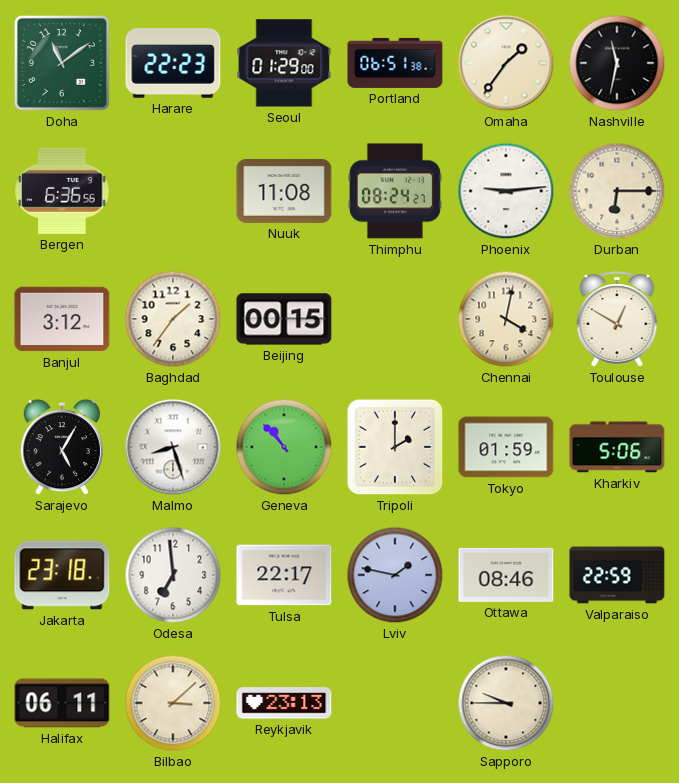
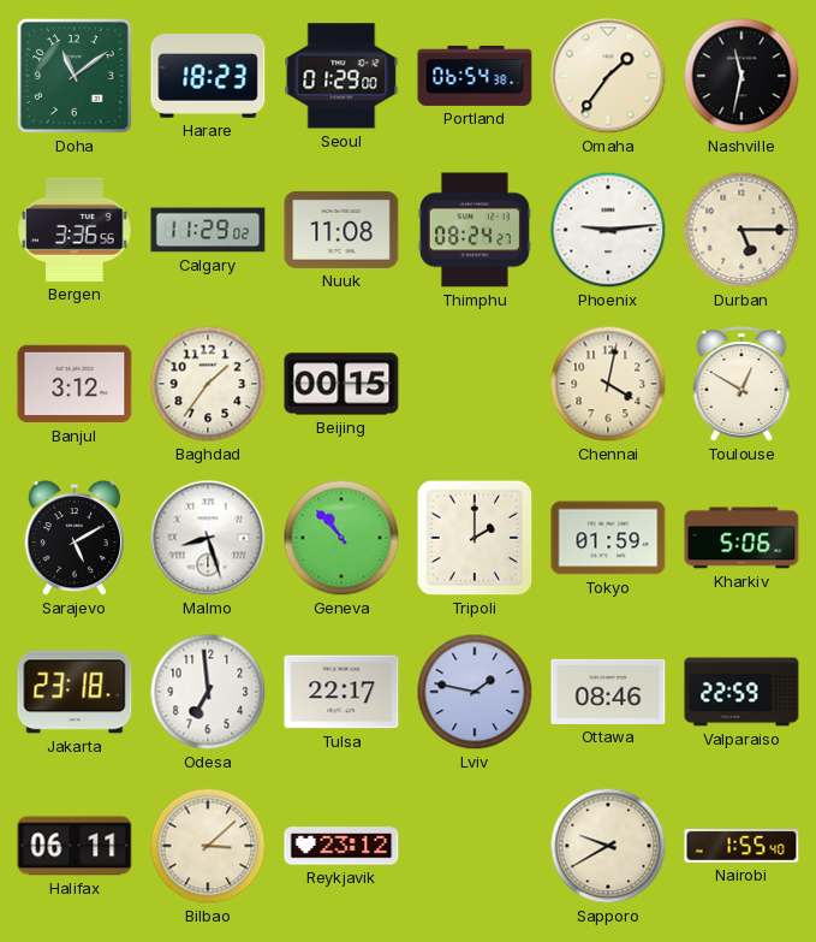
Harare: 22:23 -> 18:23
Portland: 06:51 -> 06:54
Bergen: 6:36 -> 3:36
Calgary: none -> 11:29
Durban: 6:15 -> 5:15
Sarajevo: 5:05 -> 5:10
Reykjavik: 23:13 -> 23:12
Sapporo: 9:45 -> 9:40
Nairobi: none -> 1:55
